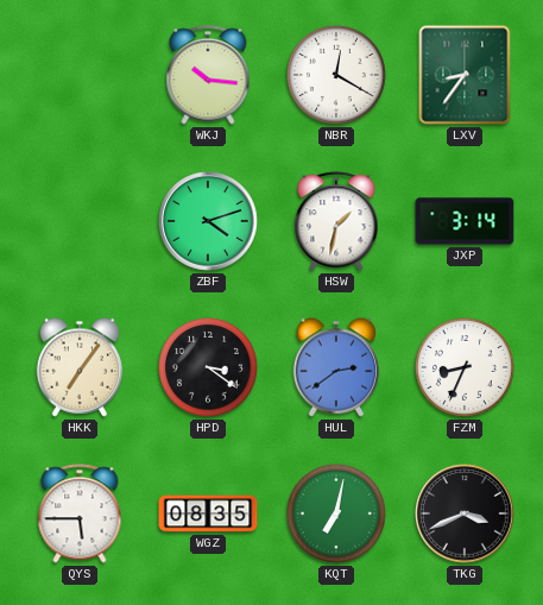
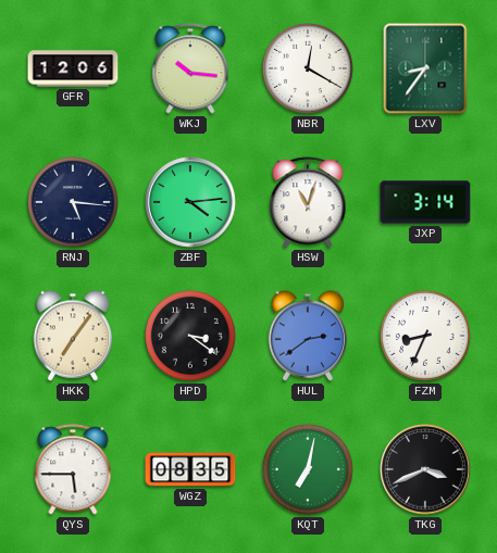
GFR: none -> 12:06
RNJ: none -> 5:16
ZBF: 4:12 -> 4:14
HSW: 1:32 -> 11:03
